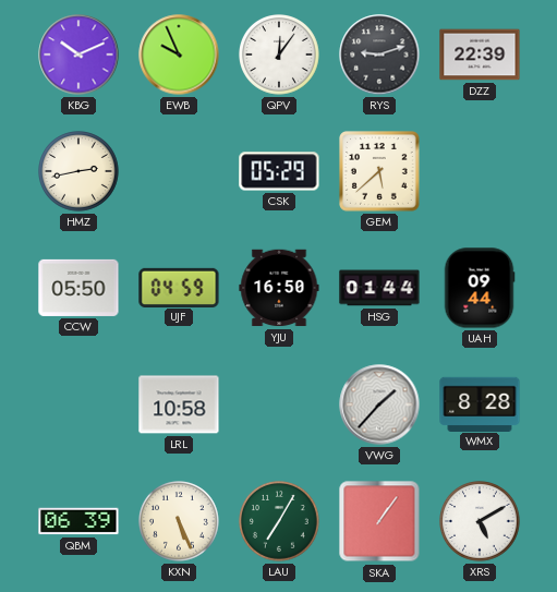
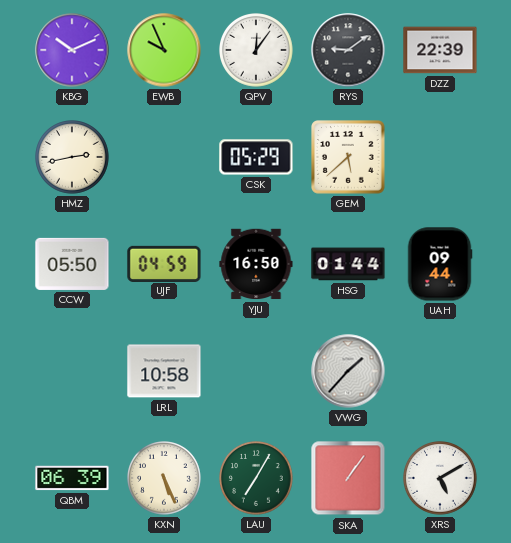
RYS: 9:12 -> 9:09
WMX: 8:28 -> none
